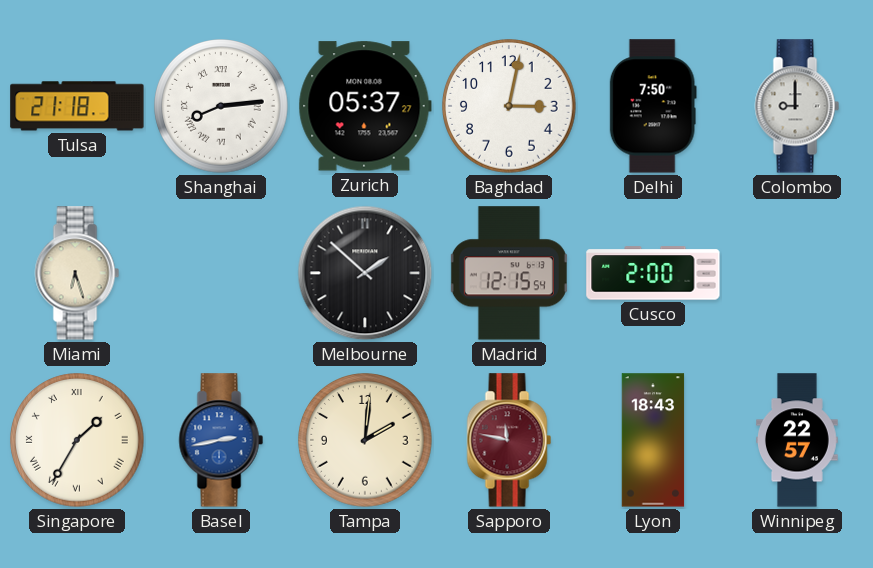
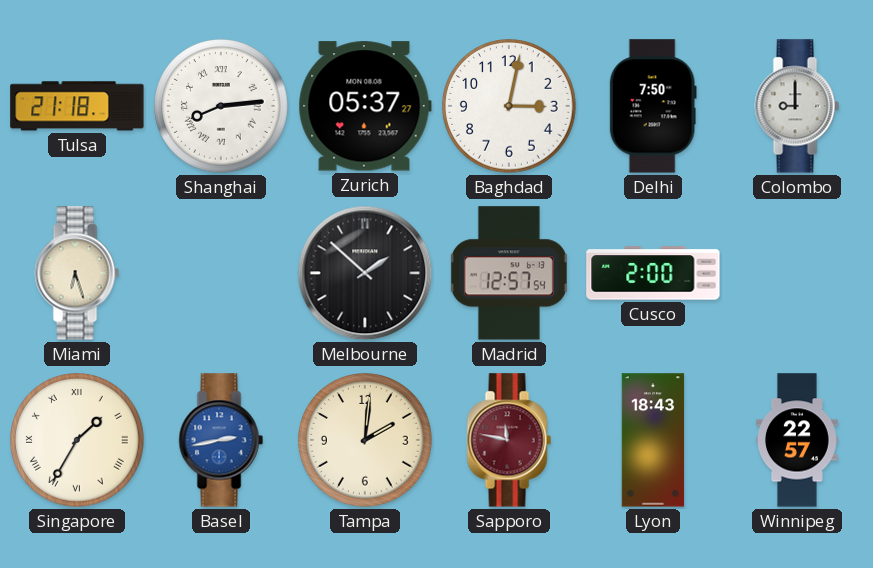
Madrid: 12:15 -> 12:57
